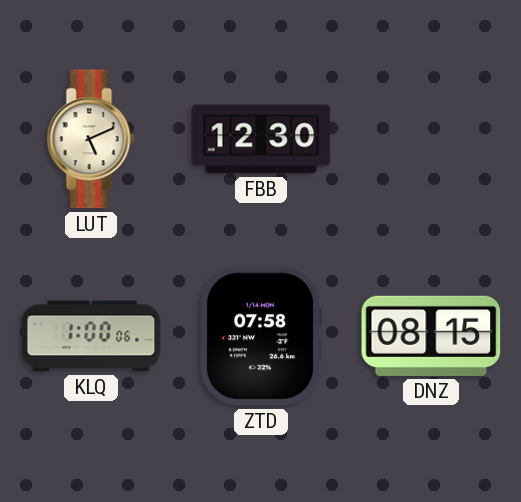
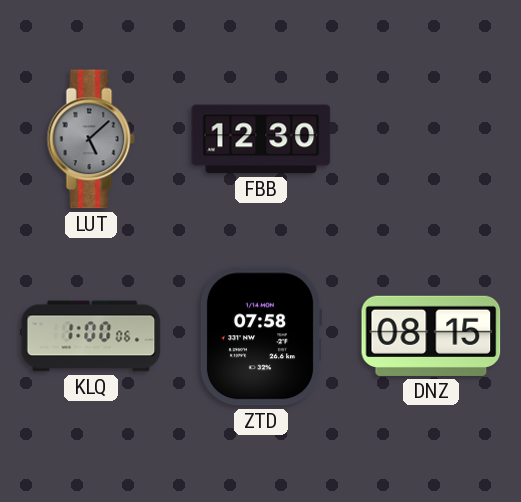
LUT: 5:11 -> 5:08
LUT dial: cream -> grey
